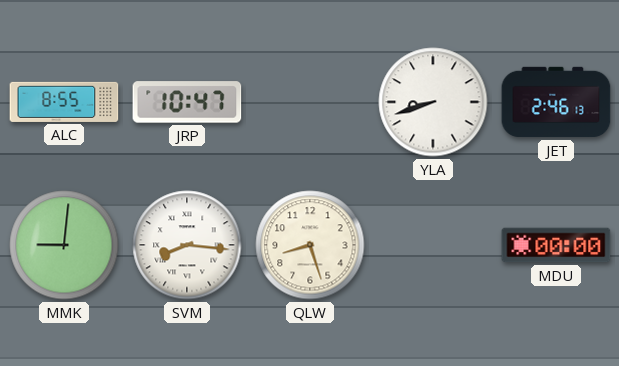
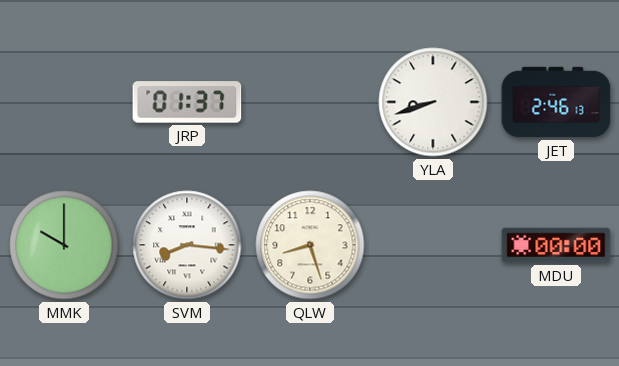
ALC: 8:55 -> none
JRP: 10:47 -> 01:37
MMK: 9:01 -> 10:00
